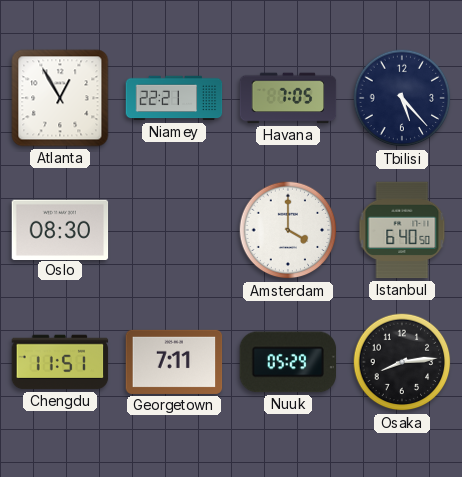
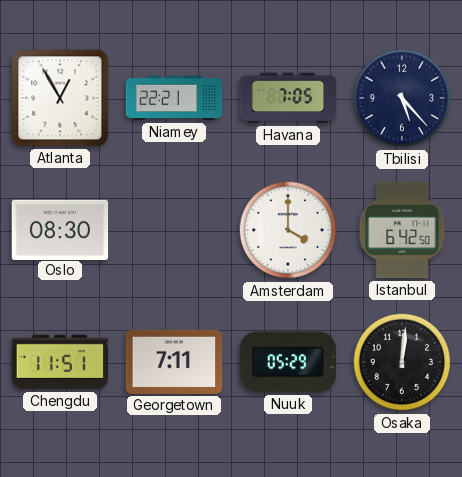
Istanbul: 6:40 -> 6:42
Osaka: 8:14 -> 12:01
